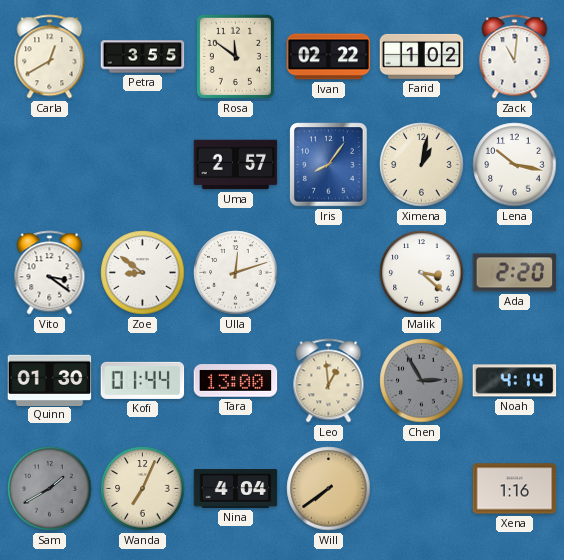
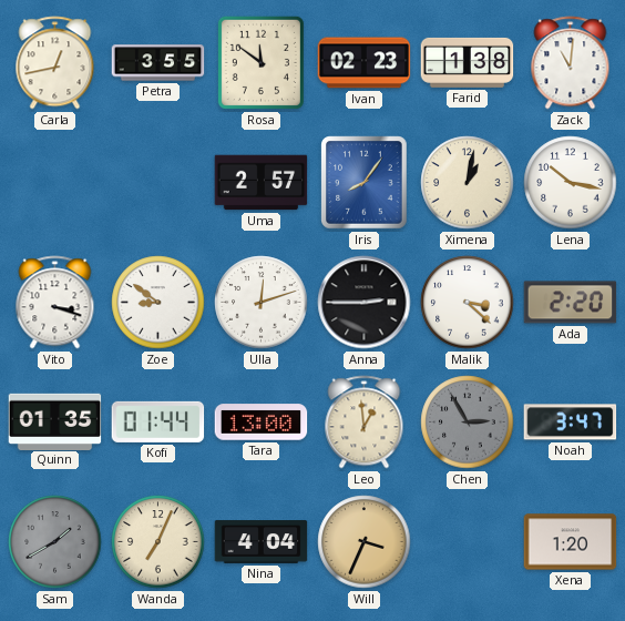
Carla: 12:40 -> 12:43
Ivan: 02:22 -> 02:23
Farid: 1:02 -> 1:38
Vito: 3:21 -> 3:18
Anna: none -> 2:45
Quinn: 01:30 -> 01:35
Noah: 4:14 -> 3:47
Will: 7:39 -> 3:34
Xena: 1:16 -> 1:20
